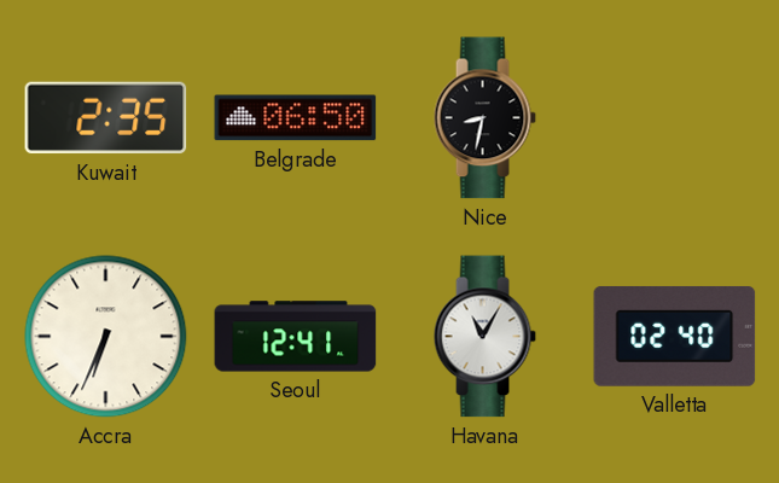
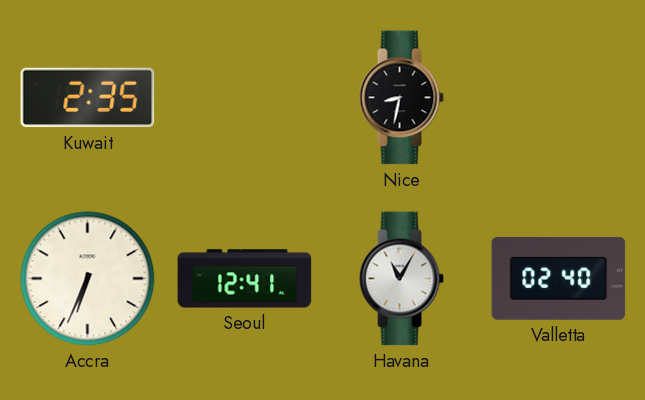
Belgrade: 06:50 -> none
